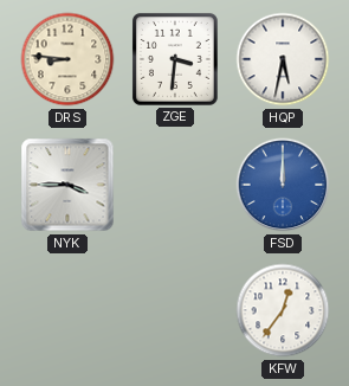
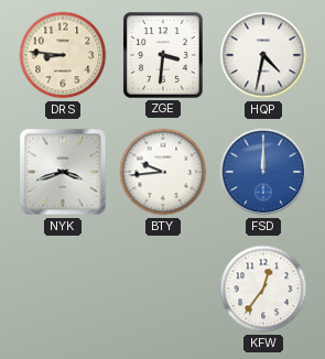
HQP: 5:32 -> 4:32
NYK: 3:45 -> 3:42
BTY: none -> 9:44
